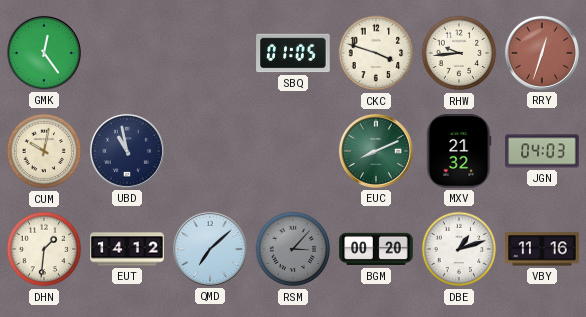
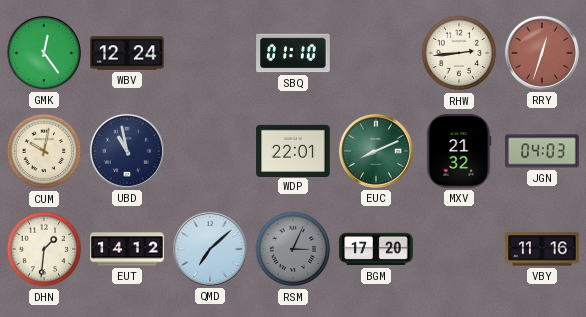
WBV: none -> 12:24
SBQ: 01:05 -> 01:10
CKC: 3:48 -> none
RHW: 9:44 -> 2:44
WDP: none -> 22:01
RSM: 3:07 -> 3:04
BGM: 00:20 -> 17:20
DBE: 1:12 -> none
